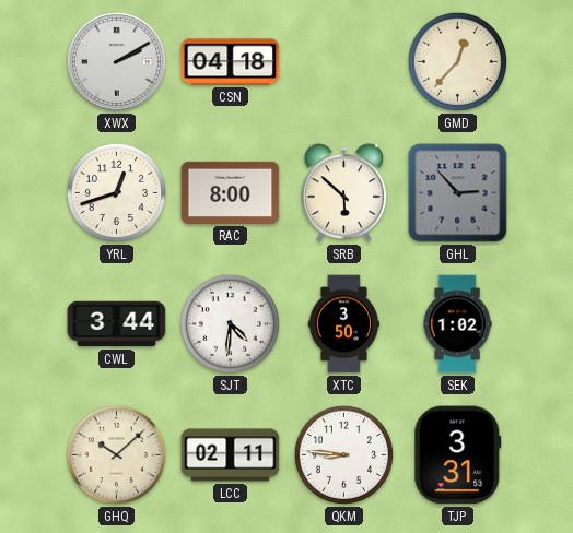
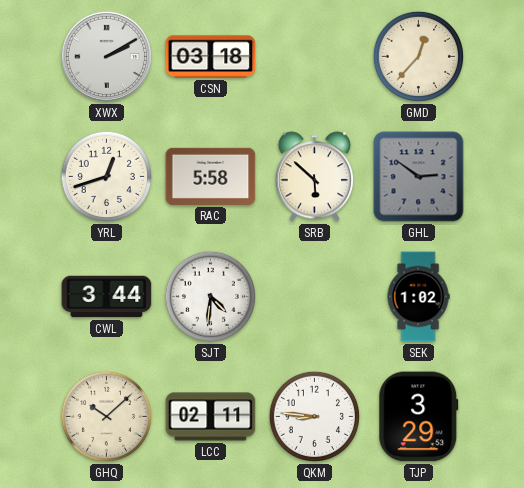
CSN: 04:18 -> 03:18
RAC: 8:00 -> 5:58
GHL: 2:53 -> 2:51
XTC: 3:50 -> none
TJP: 3:31 -> 3:29
